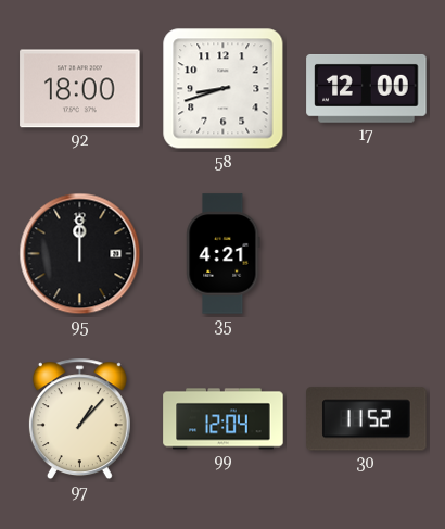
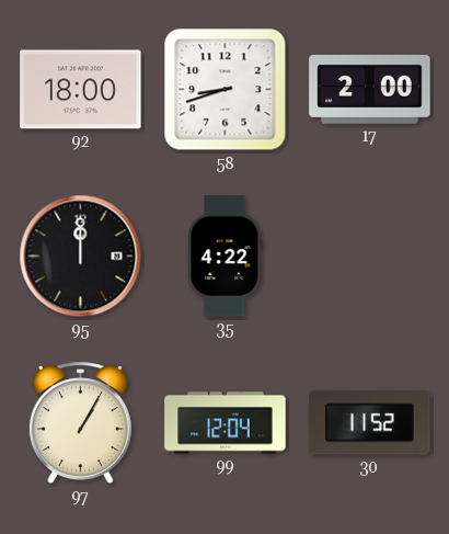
17: 12:00 -> 2:00
35: 4:21 -> 4:22
97: 1:07 -> 1:05
